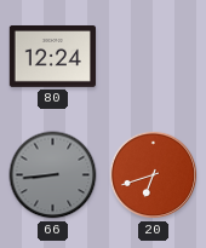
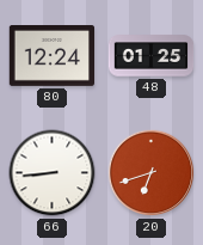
48: none -> 01:25
66 dial: grey -> white
